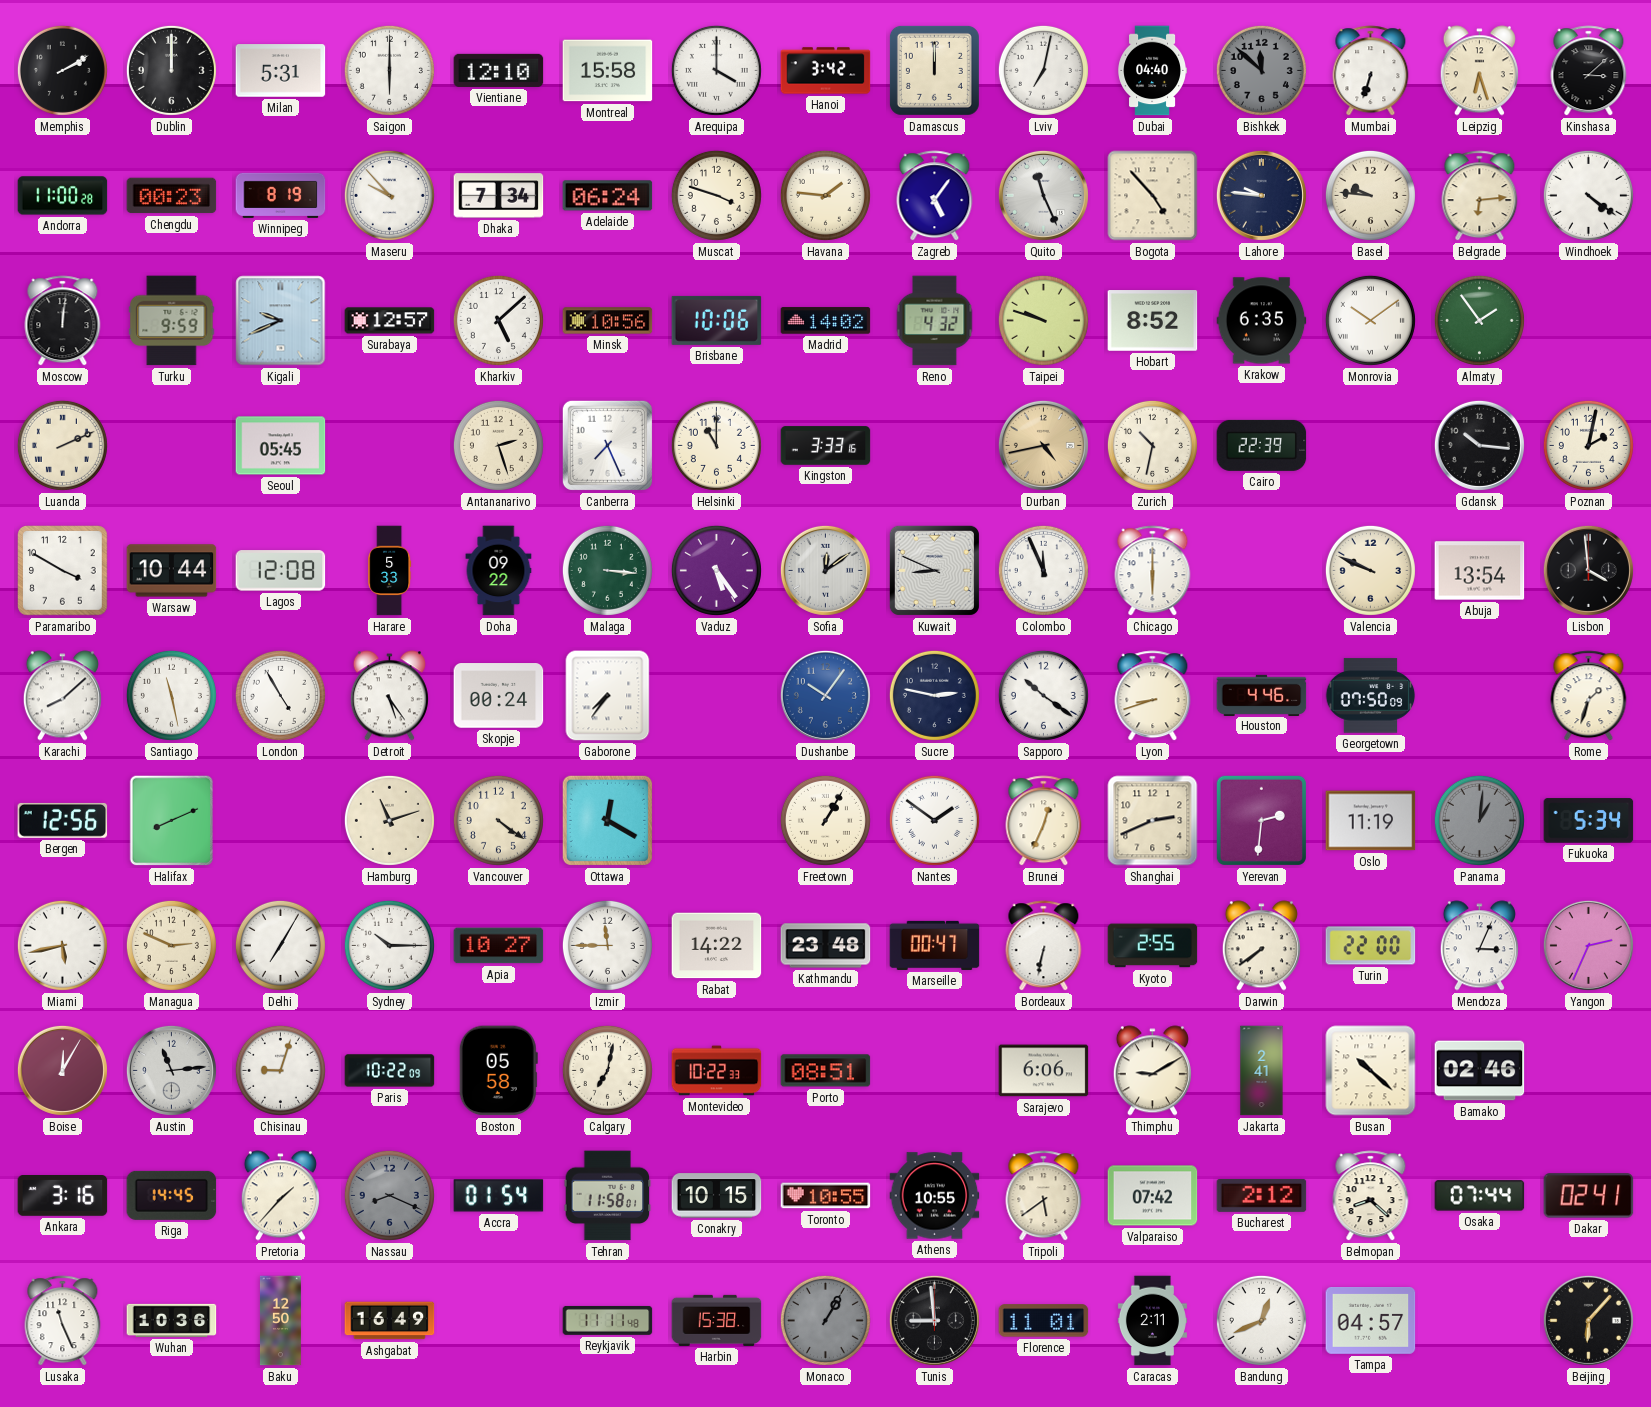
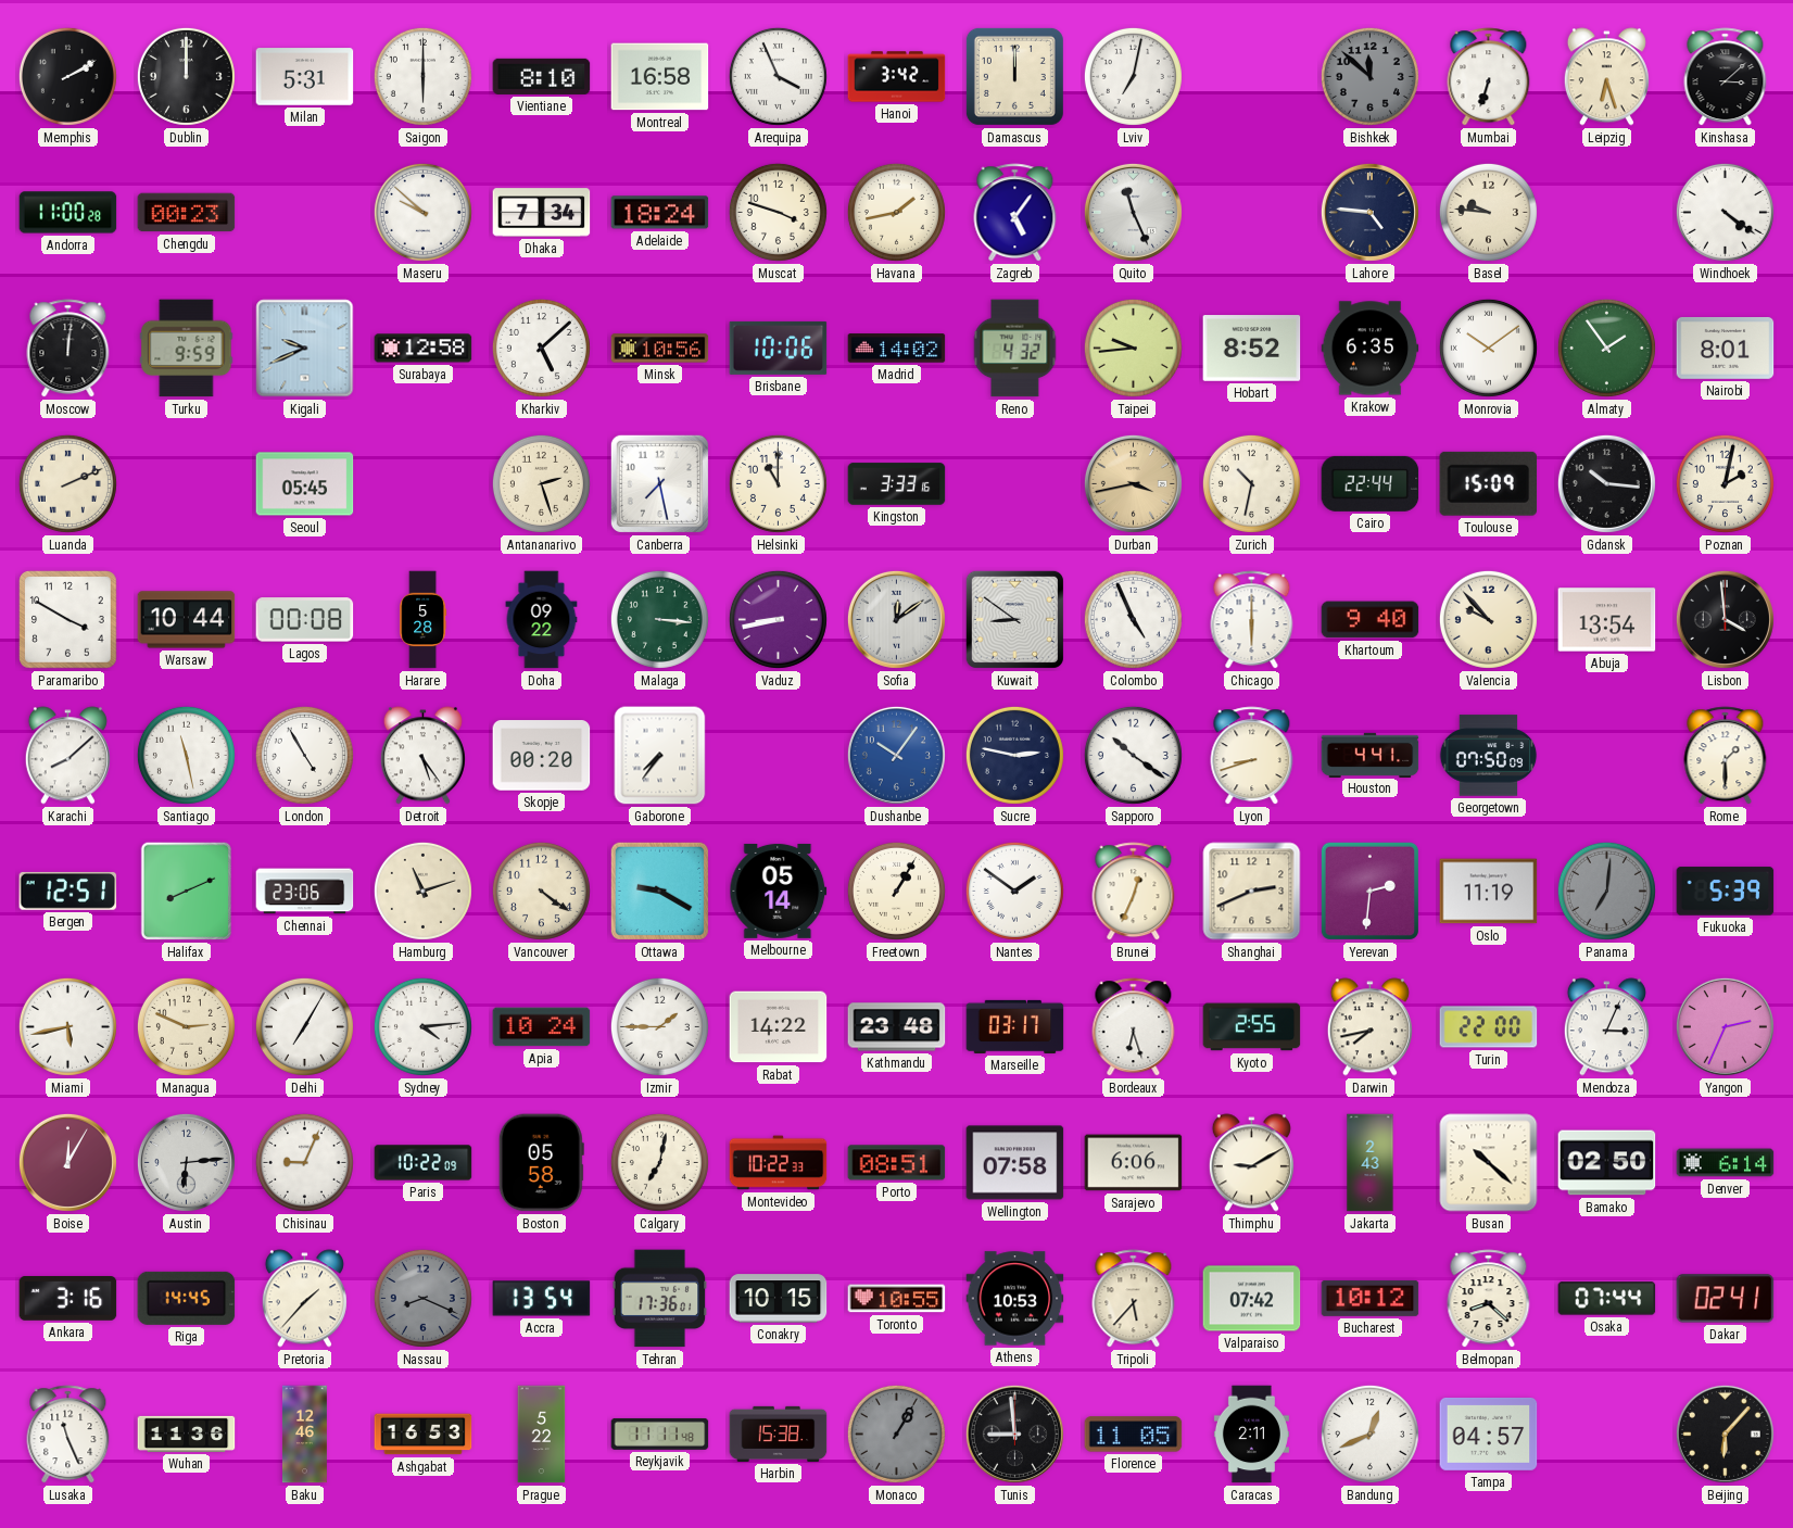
Vientiane: 12:10 -> 8:10
Montreal: 15:58 -> 16:58
Arequipa: 4:00 -> 3:56
Dubai: 04:40 -> none
Winnipeg: 8:19 -> none
Maseru: 9:53 -> 9:52
Adelaide: 06:24 -> 18:24
Havana: 1:46 -> 1:43
Bogota: 4:53 -> none
Lahore: 9:46 -> 4:46
Belgrade: 6:14 -> none
Surabaya: 12:57 -> 12:58
Taipei: 9:48 -> 9:44
Nairobi: none -> 8:01
Canberra: 7:26 -> 7:28
Durban: 4:43 -> 3:43
Cairo: 22:39 -> 22:44
Toulouse: none -> 15:09
Lagos: 12:08 -> 00:08
Harare: 5:33 -> 5:28
Vaduz: 5:24 -> 8:43
Kuwait: 8:49 -> 8:51
Colombo: 11:56 -> 4:56
Khartoum: none -> 9:40
Valencia: 9:49 -> 9:53
Skopje: 00:24 -> 00:20
Houston: 4:46 -> 4:41
Rome: 1:33 -> 1:30
Bergen: 12:56 -> 12:51
Chennai: none -> 23:06
Ottawa: 12:20 -> 9:20
Melbourne: none -> 05:14
Panama: 1:01 -> 7:01
Fukuoka: 5:34 -> 5:39
Sydney: 10:15 -> 4:14
Apia: 10:27 -> 10:24
Izmir: 11:45 -> 1:45
Marseille: 00:47 -> 03:17
Bordeaux: 6:32 -> 6:27
Darwin: 7:39 -> 7:43
Austin: 11:14 -> 6:14
Chisinau: 9:03 -> 9:04
Wellington: none -> 07:58
Jakarta: 2:41 -> 2:43
Bamako: 02:46 -> 02:50
Denver: none -> 6:14
Accra: 01:54 -> 13:54
Tehran: 11:58 -> 17:36
Athens: 10:55 -> 10:53
Tripoli: 5:39 -> 5:37
Bucharest: 2:12 -> 10:12
Wuhan: 10:36 -> 11:36
Baku: 12:50 -> 12:46
Ashgabat: 16:49 -> 16:53
Prague: none -> 5:22
Florence: 11:01 -> 11:05
